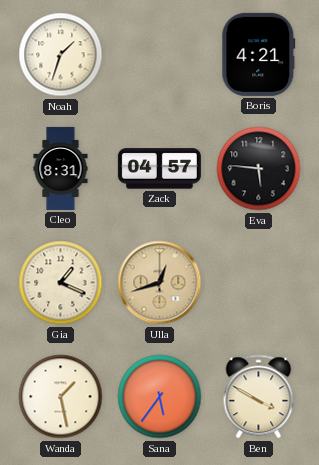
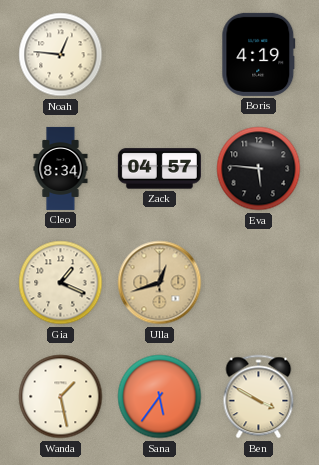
Noah: 1:33 -> 12:46
Boris: 4:21 -> 4:19
Cleo: 8:31 -> 8:34
